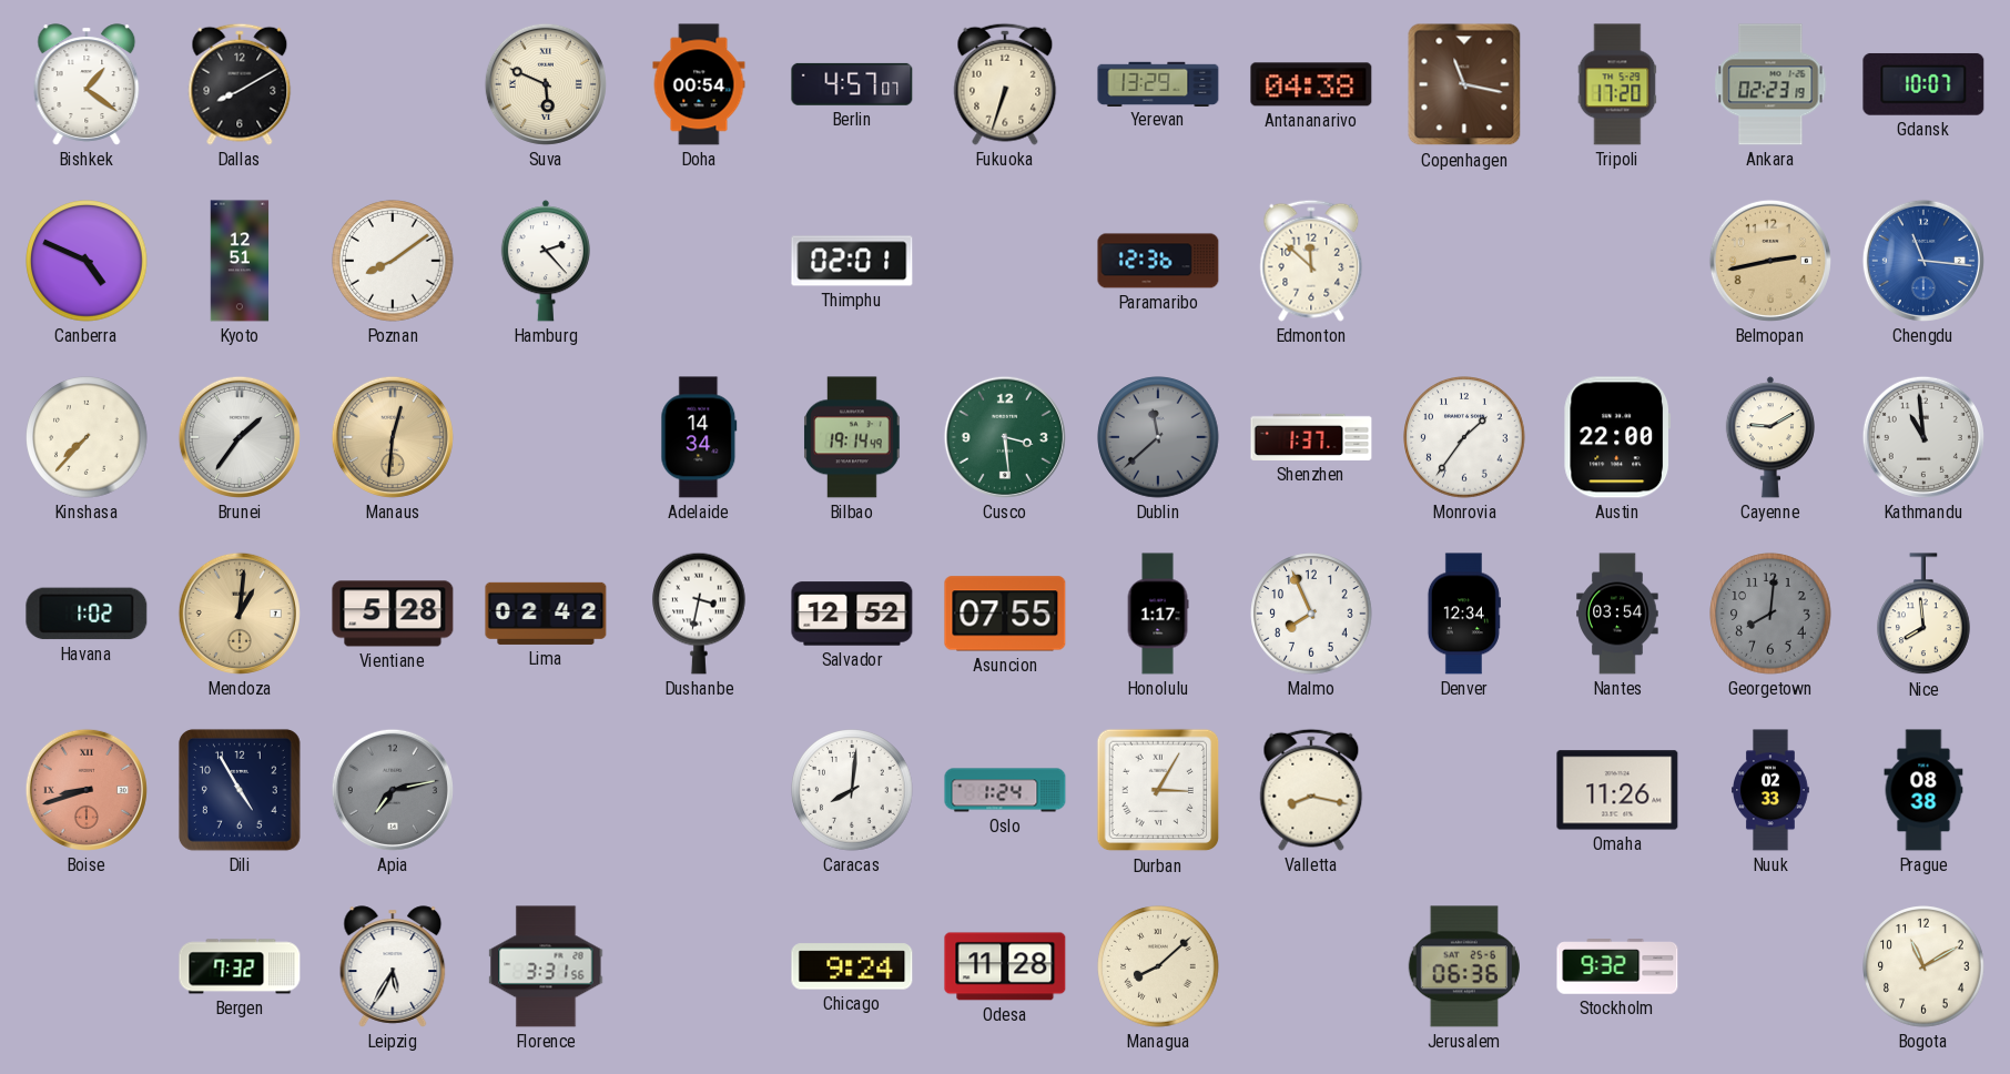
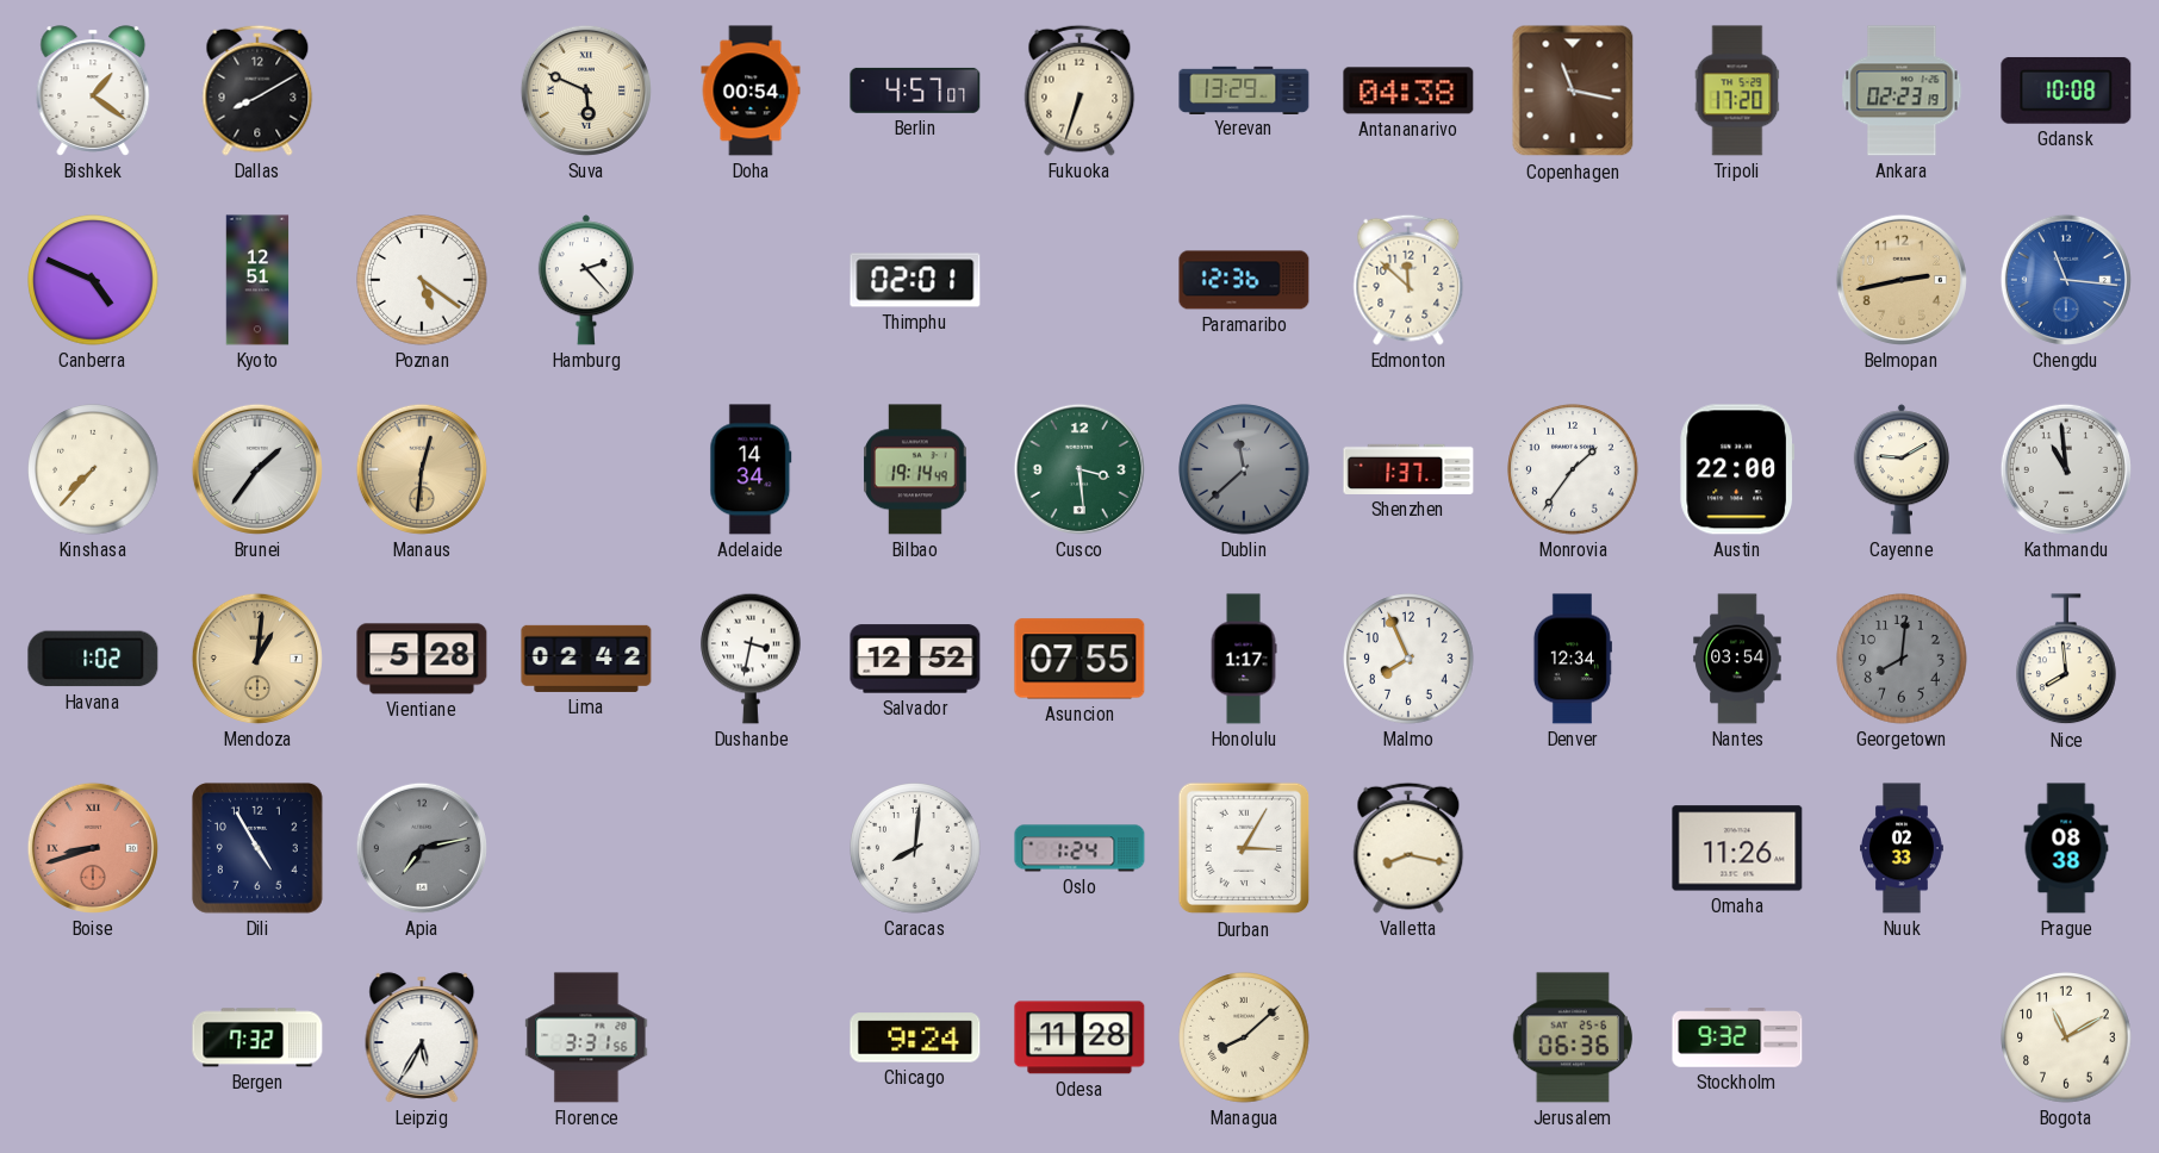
Gdansk: 10:07 -> 10:08
Poznan: 8:09 -> 5:21
